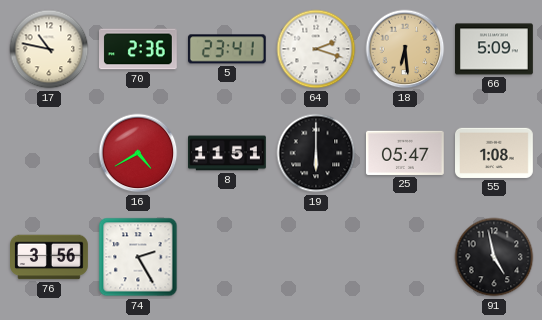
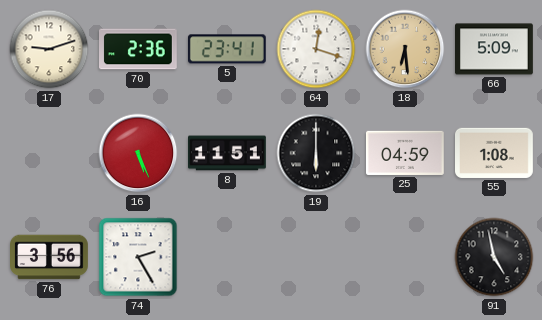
17: 10:47 -> 9:12
64: 2:18 -> 12:18
16: 4:40 -> 5:26
25: 05:47 -> 04:59
